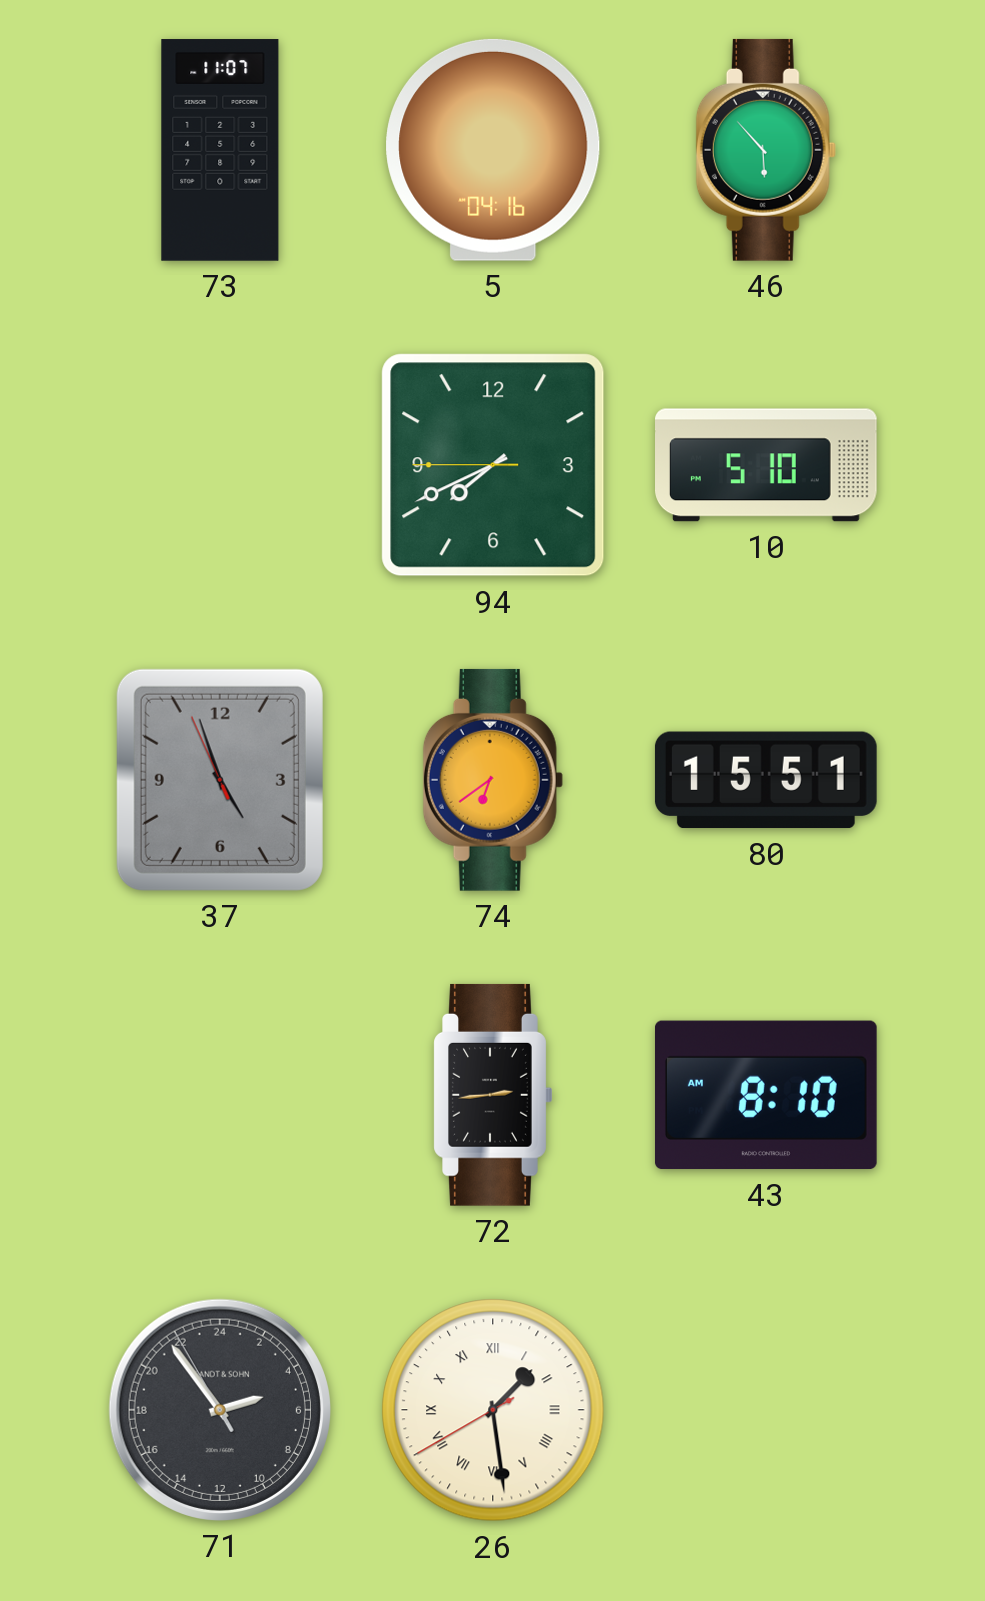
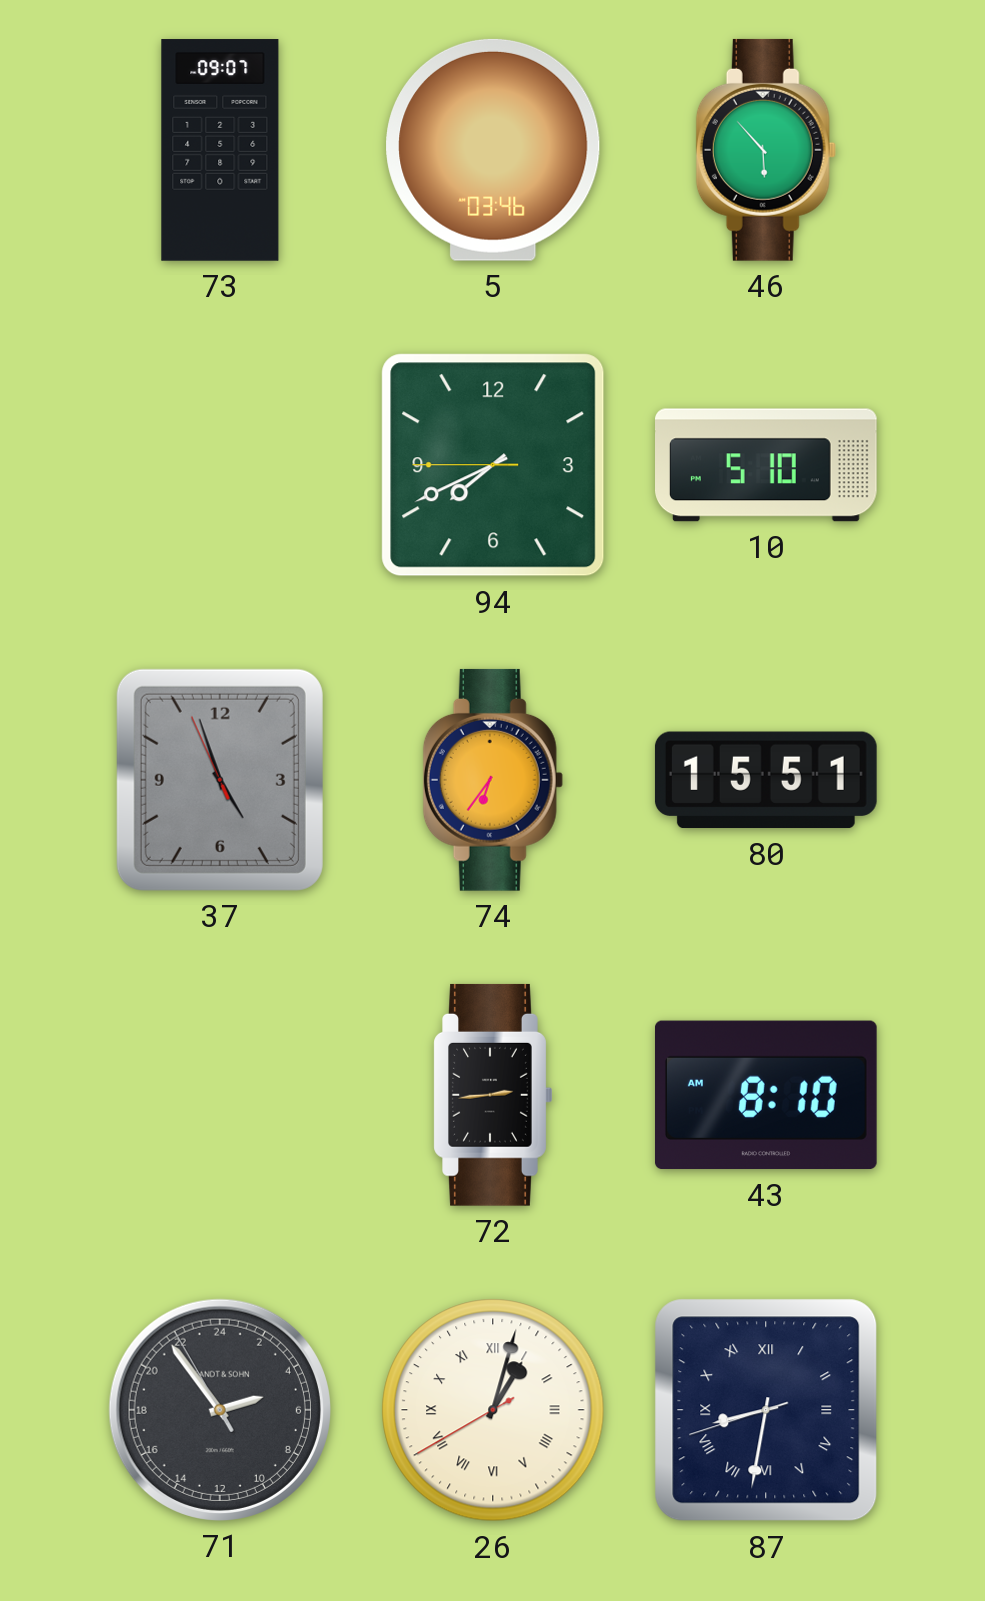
73: 11:07 -> 09:07
5: 04:16 -> 03:46
74: 6:39 -> 6:36
26: 1:28 -> 1:02
87: none -> 8:31
